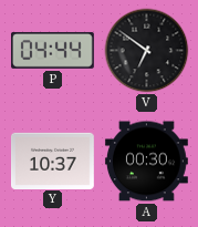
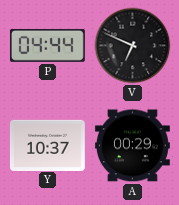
V: 6:51 -> 6:49
A: 00:30 -> 00:29
